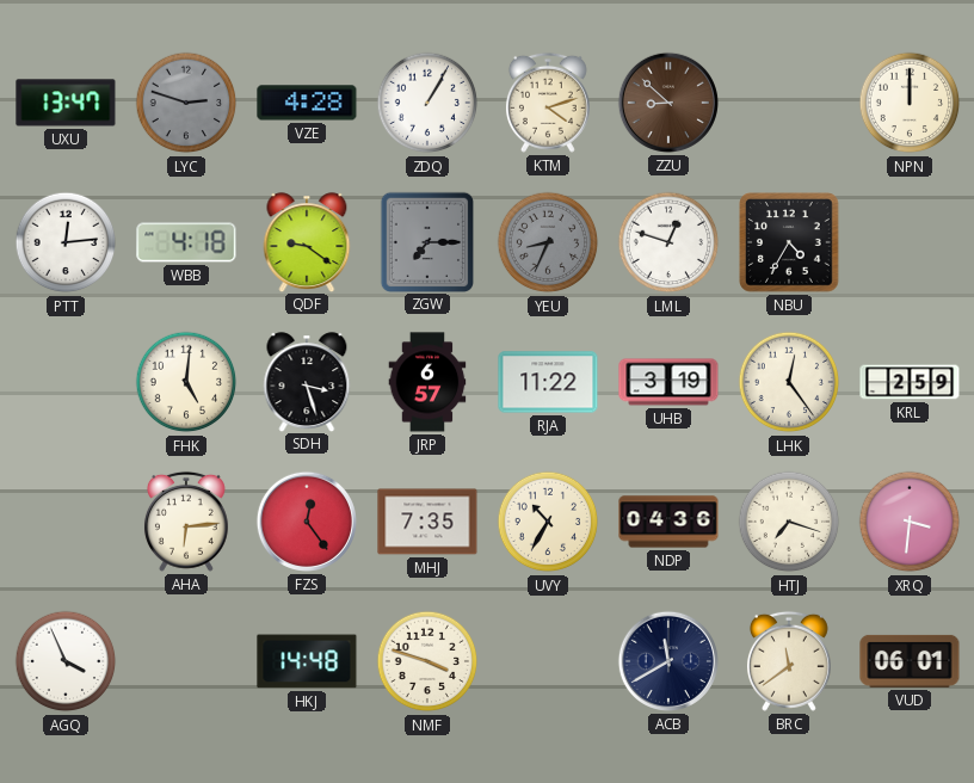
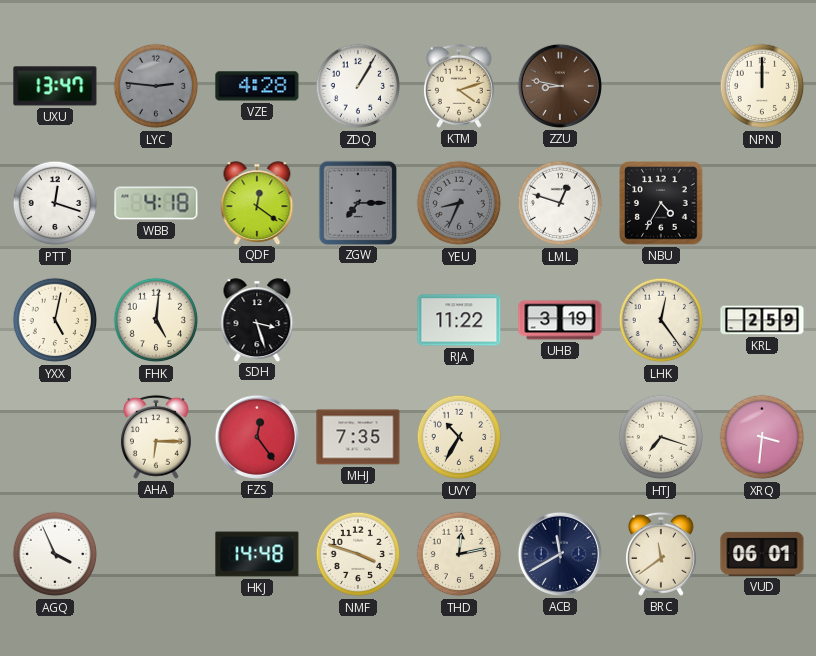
LYC: 2:48 -> 2:46
ZZU: 8:52 -> 8:47
PTT: 12:14 -> 12:18
QDF: 9:21 -> 12:21
YXX: none -> 5:02
JRP: 6:57 -> none
AHA: 6:14 -> 6:15
NDP: 04:36 -> none
THD: none -> 12:13
